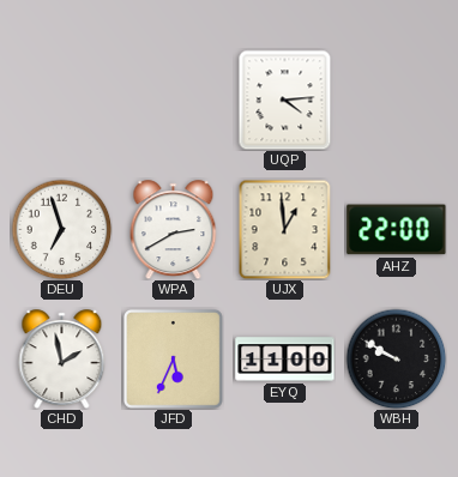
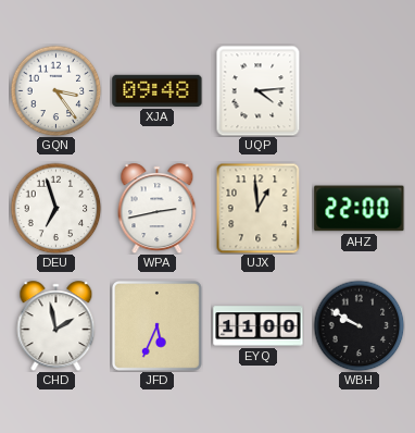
GQN: none -> 3:24
XJA: none -> 09:48
WPA: 2:40 -> 2:43
